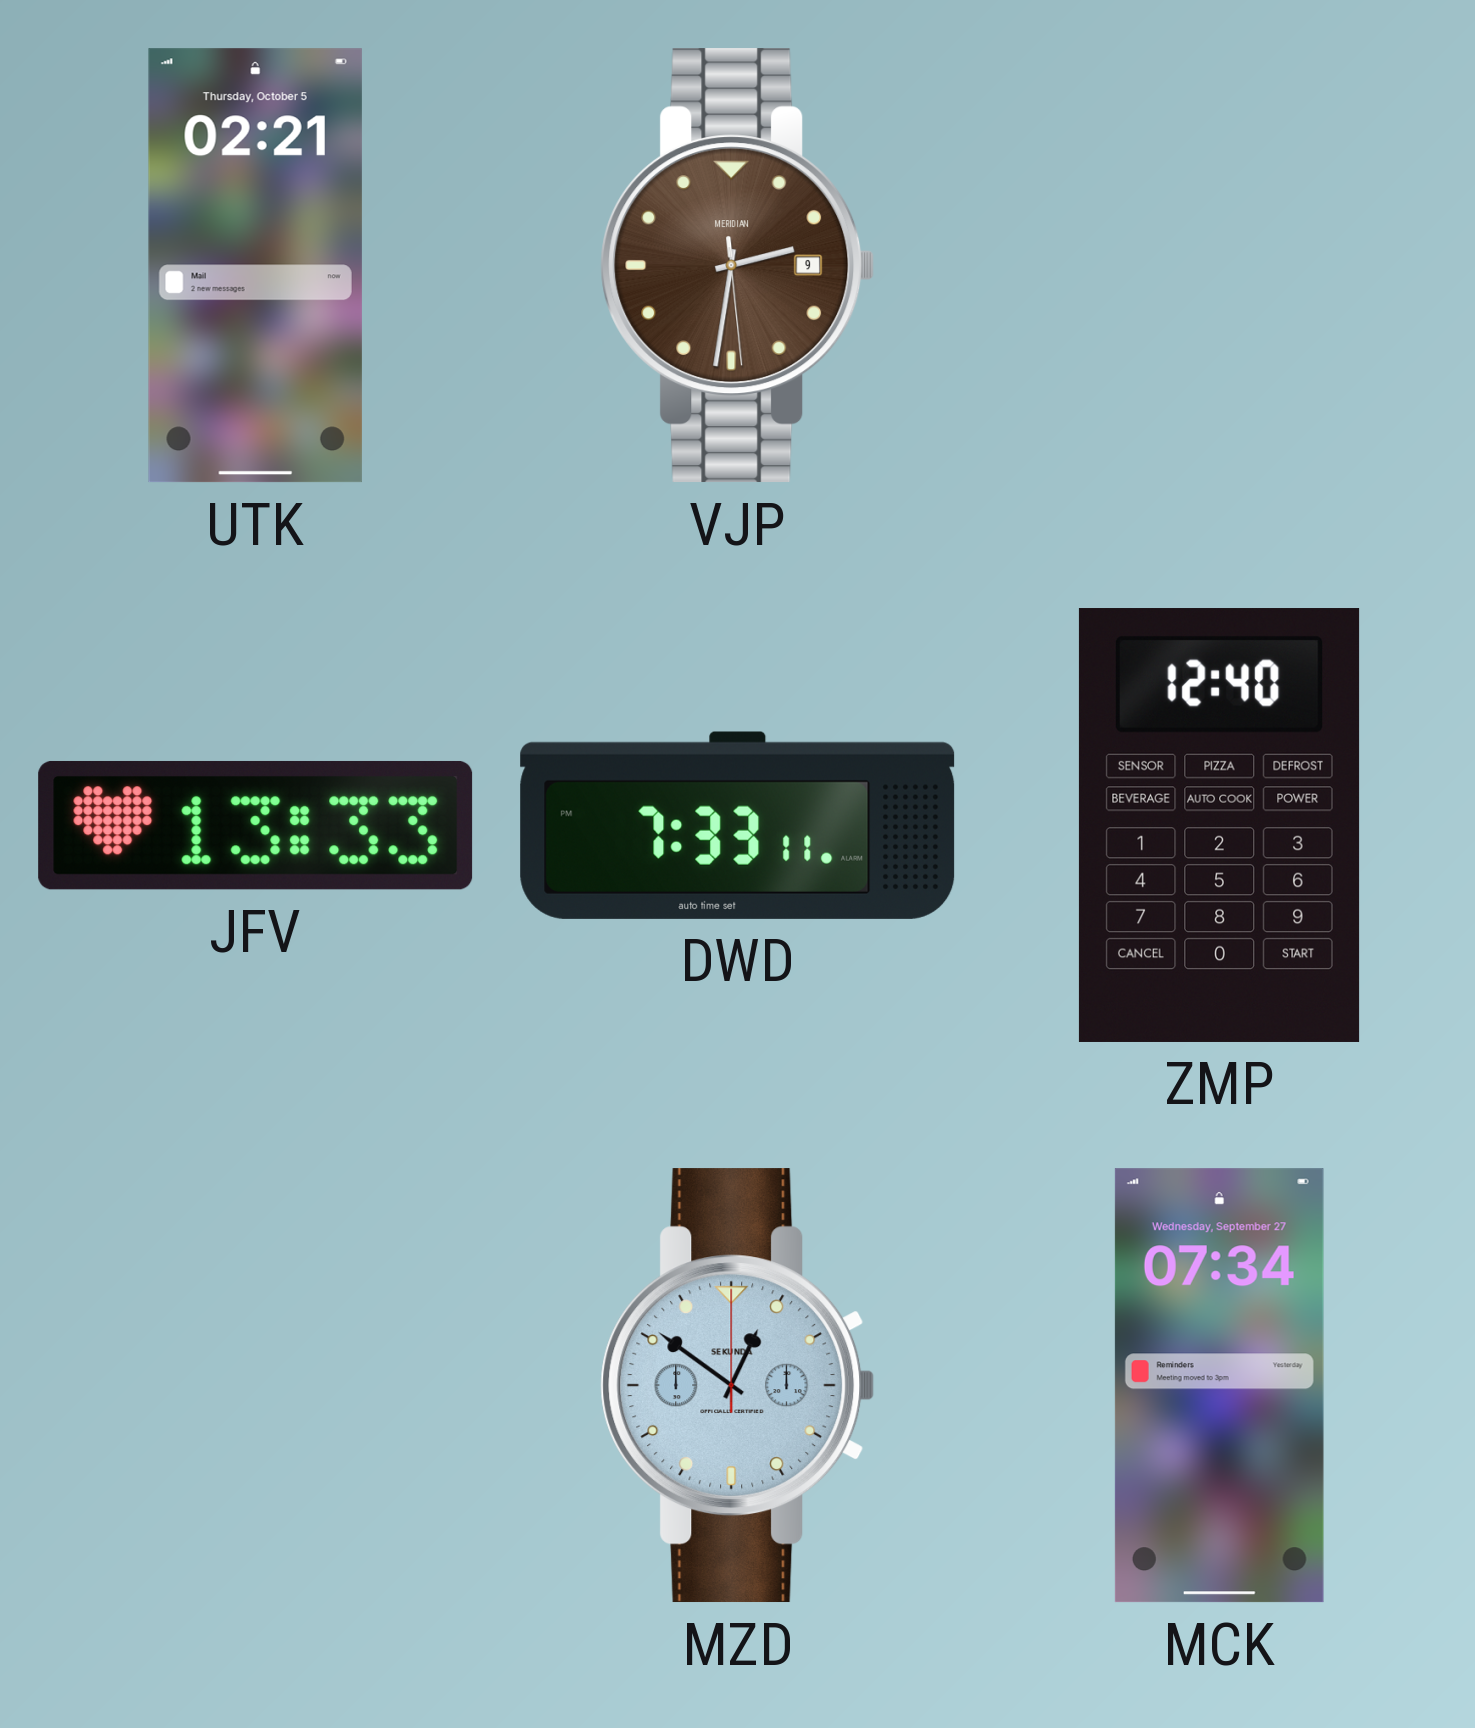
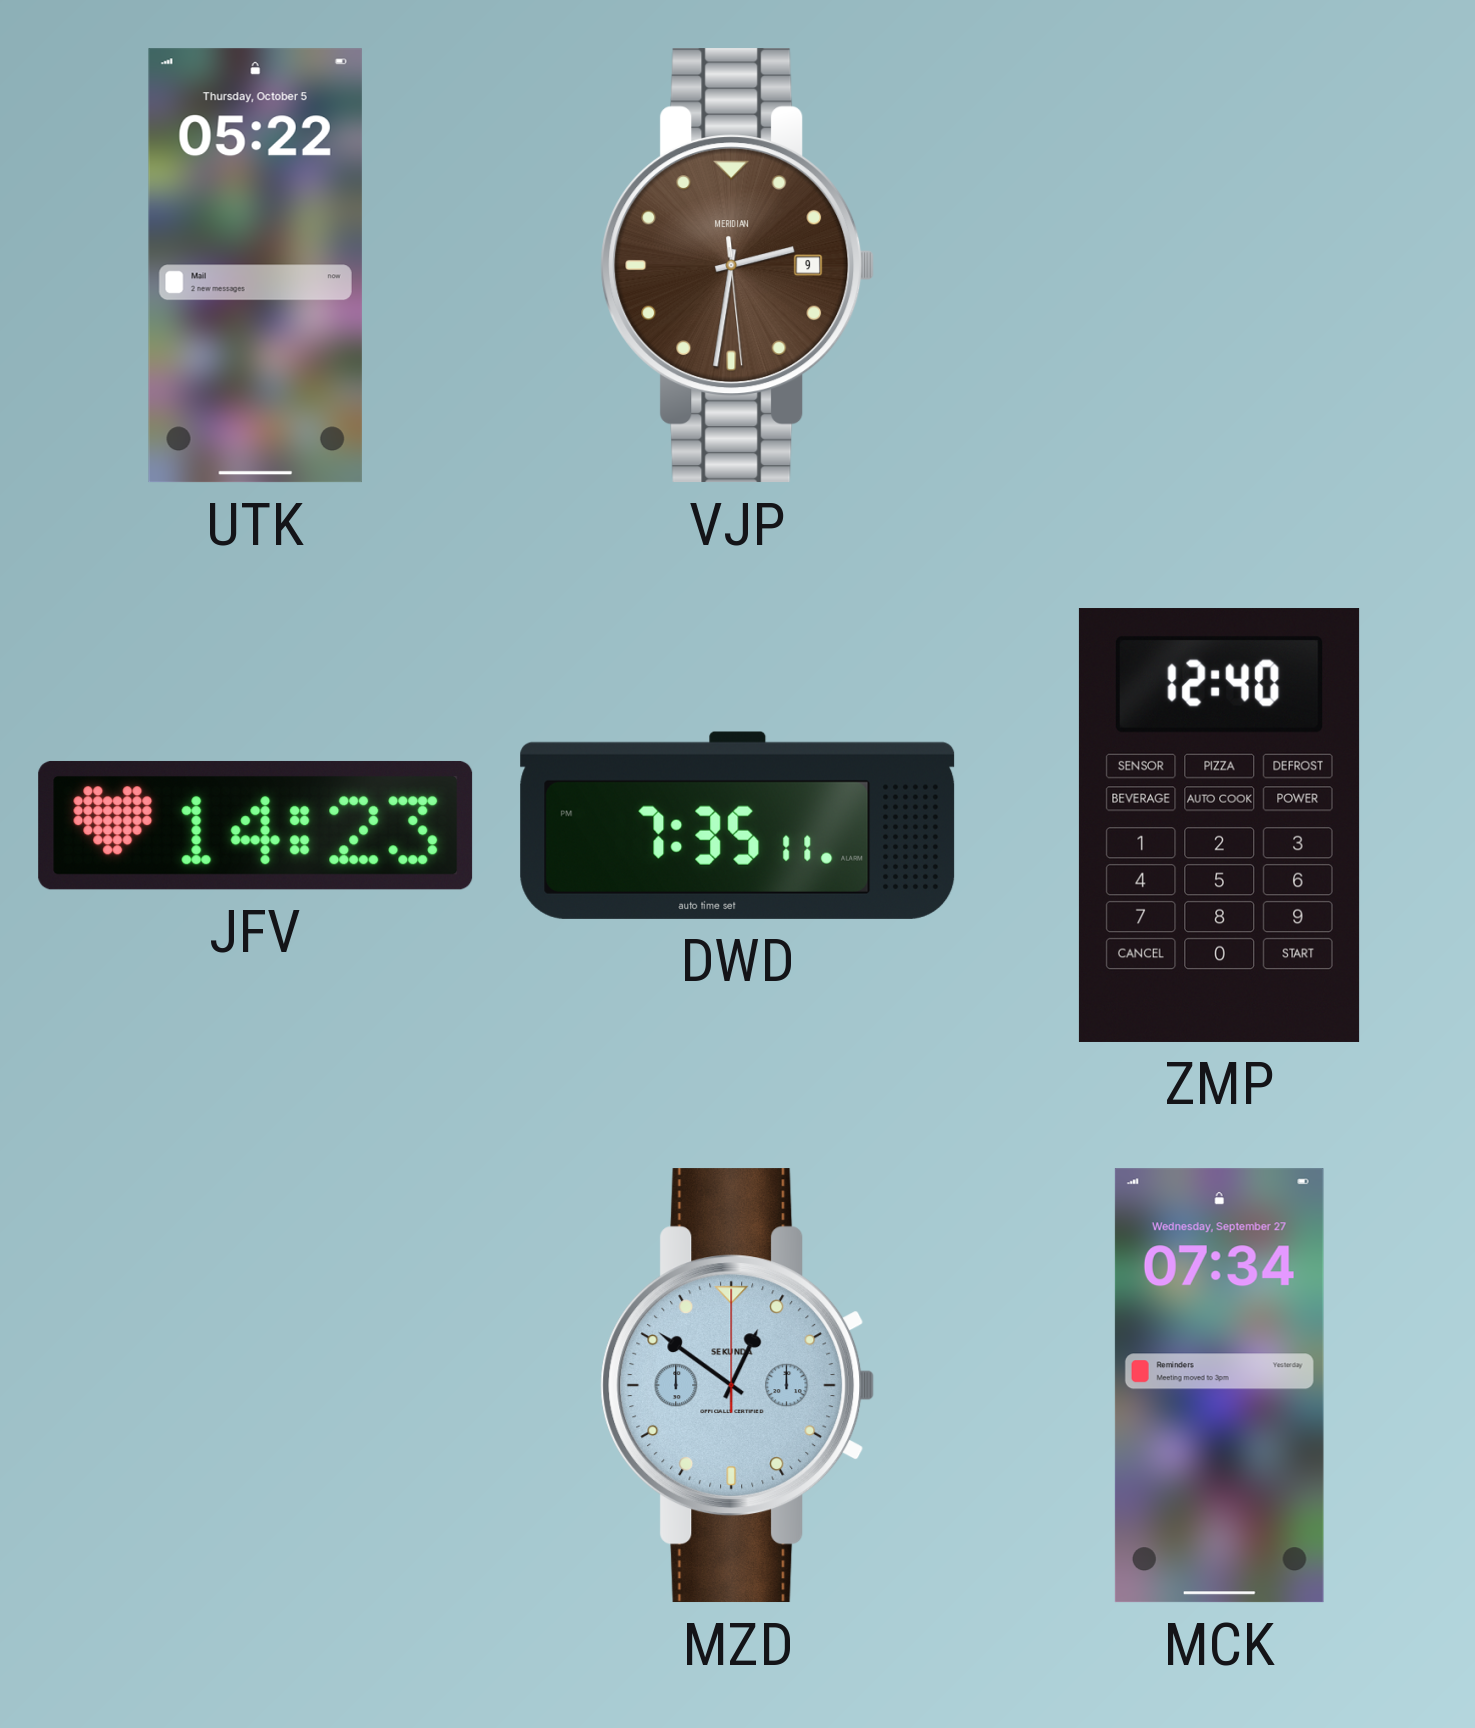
UTK: 02:21 -> 05:22
JFV: 13:33 -> 14:23
DWD: 7:33 -> 7:35
